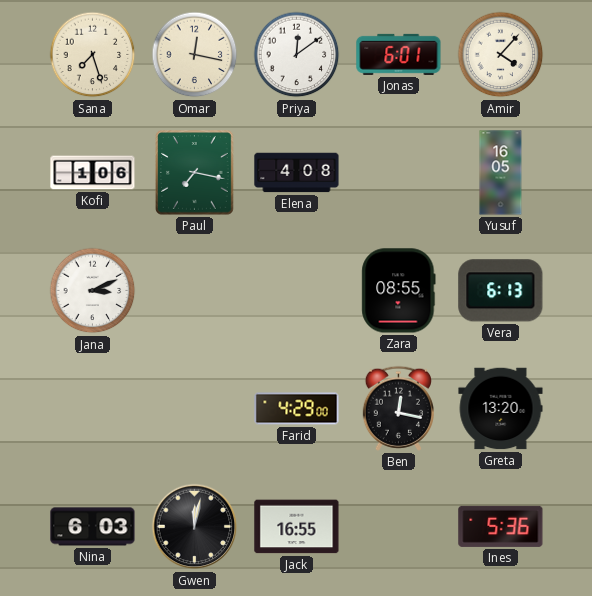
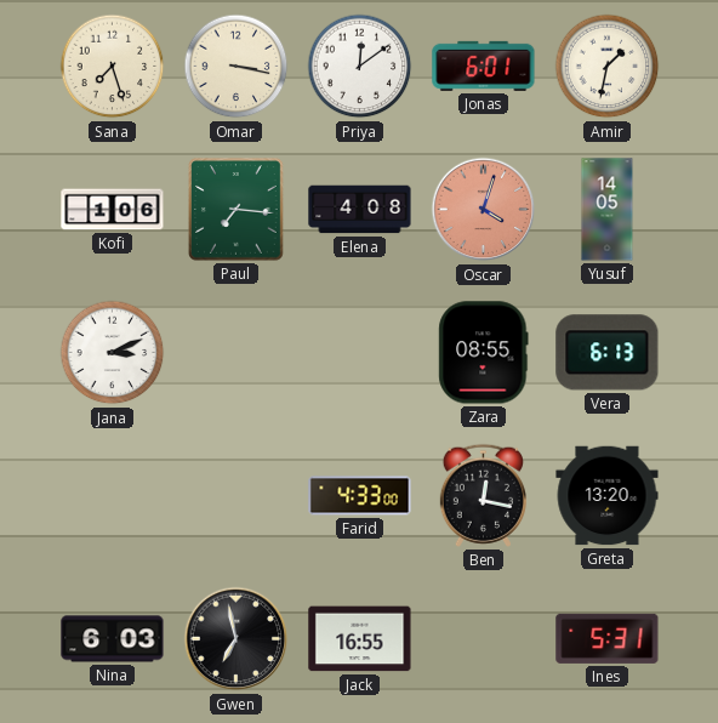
Omar: 12:17 -> 3:17
Amir: 4:07 -> 1:32
Paul: 7:17 -> 7:16
Oscar: none -> 4:03
Yusuf: 16:05 -> 14:05
Farid: 4:29 -> 4:33
Gwen: 12:02 -> 6:58
Ines: 5:36 -> 5:31
